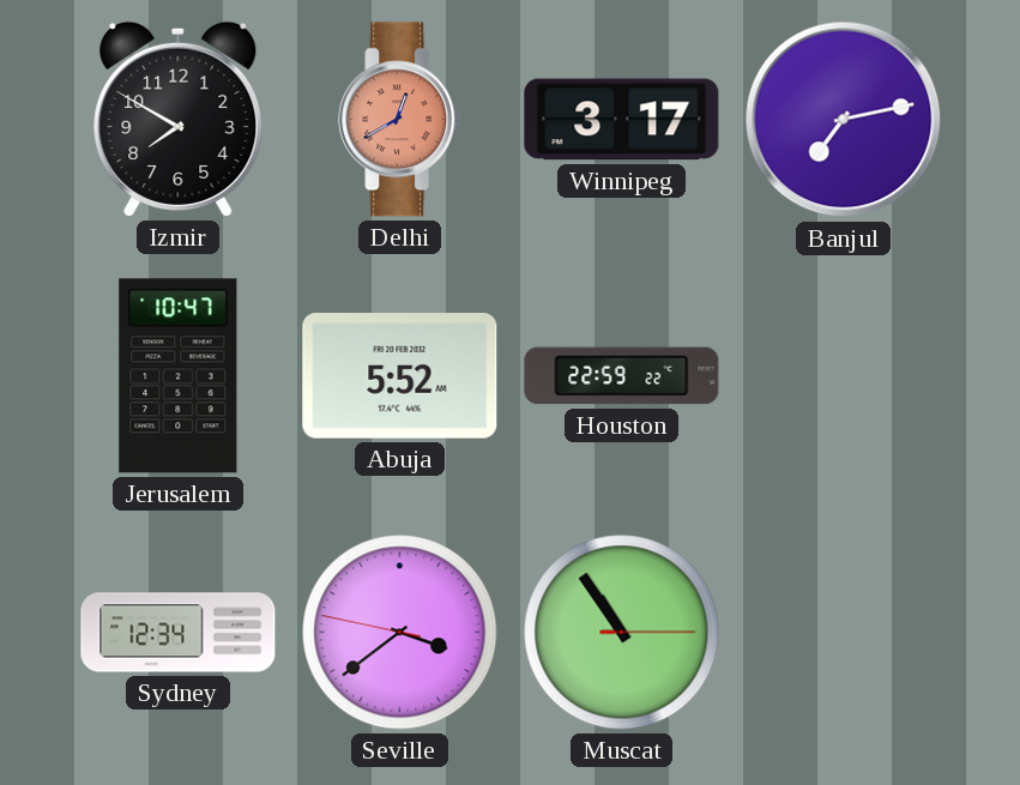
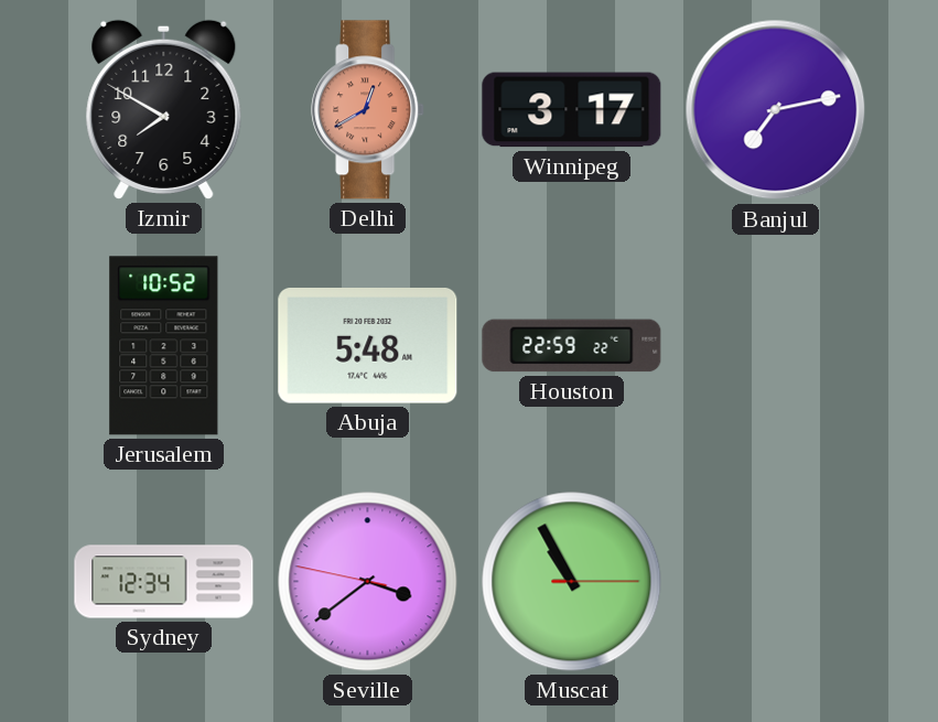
Jerusalem: 10:47 -> 10:52
Abuja: 5:52 -> 5:48
Muscat: 10:54 -> 10:55
